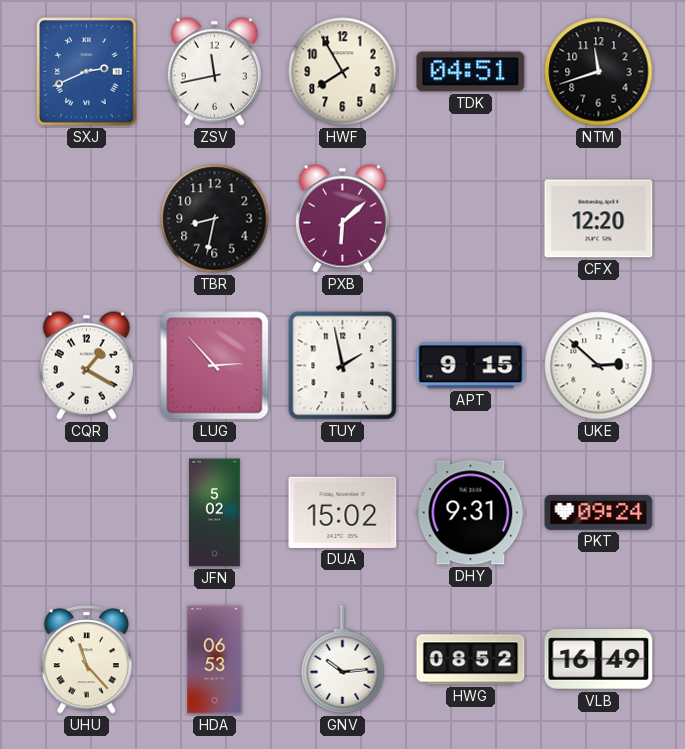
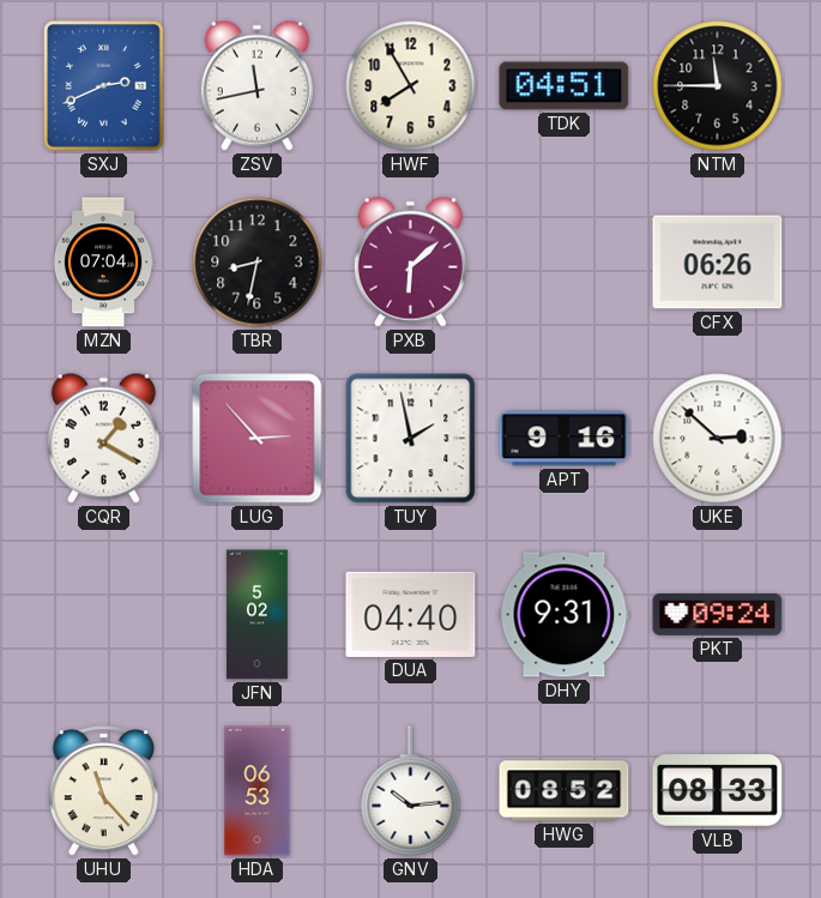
NTM: 11:42 -> 11:45
MZN: none -> 07:04
CFX: 12:20 -> 06:26
APT: 9:15 -> 9:16
DUA: 15:02 -> 04:40
VLB: 16:49 -> 08:33
